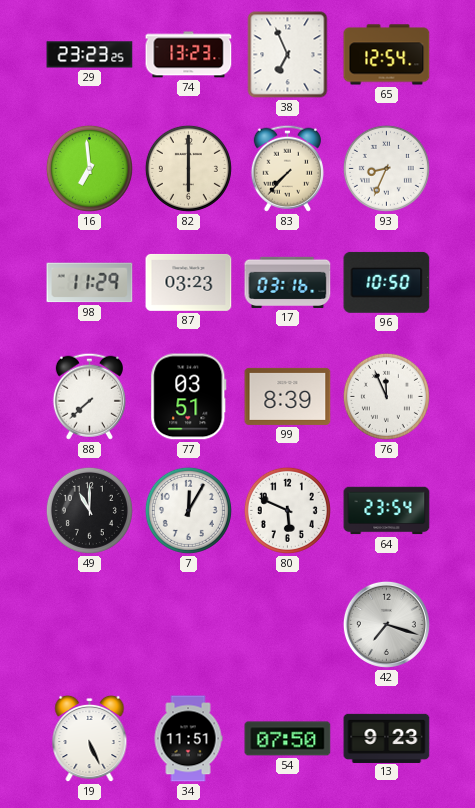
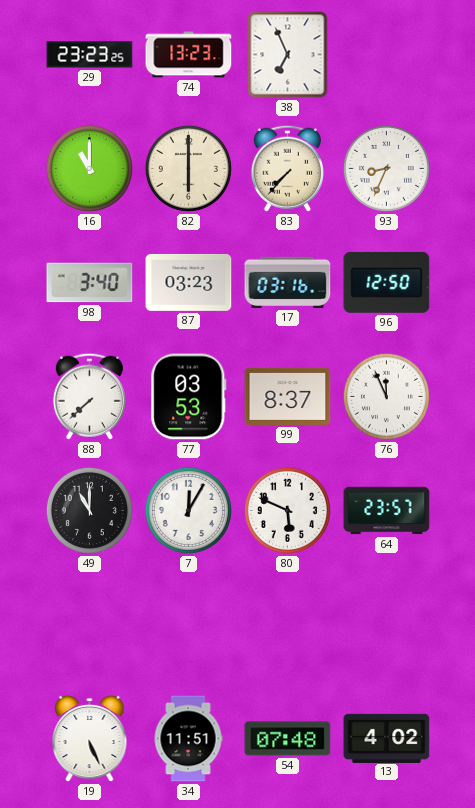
65: 12:54 -> none
16: 6:59 -> 11:00
98: 11:29 -> 3:40
96: 10:50 -> 12:50
77: 03:51 -> 03:53
99: 8:39 -> 8:37
64: 23:54 -> 23:57
42: 7:18 -> none
54: 07:50 -> 07:48
13: 9:23 -> 4:02
